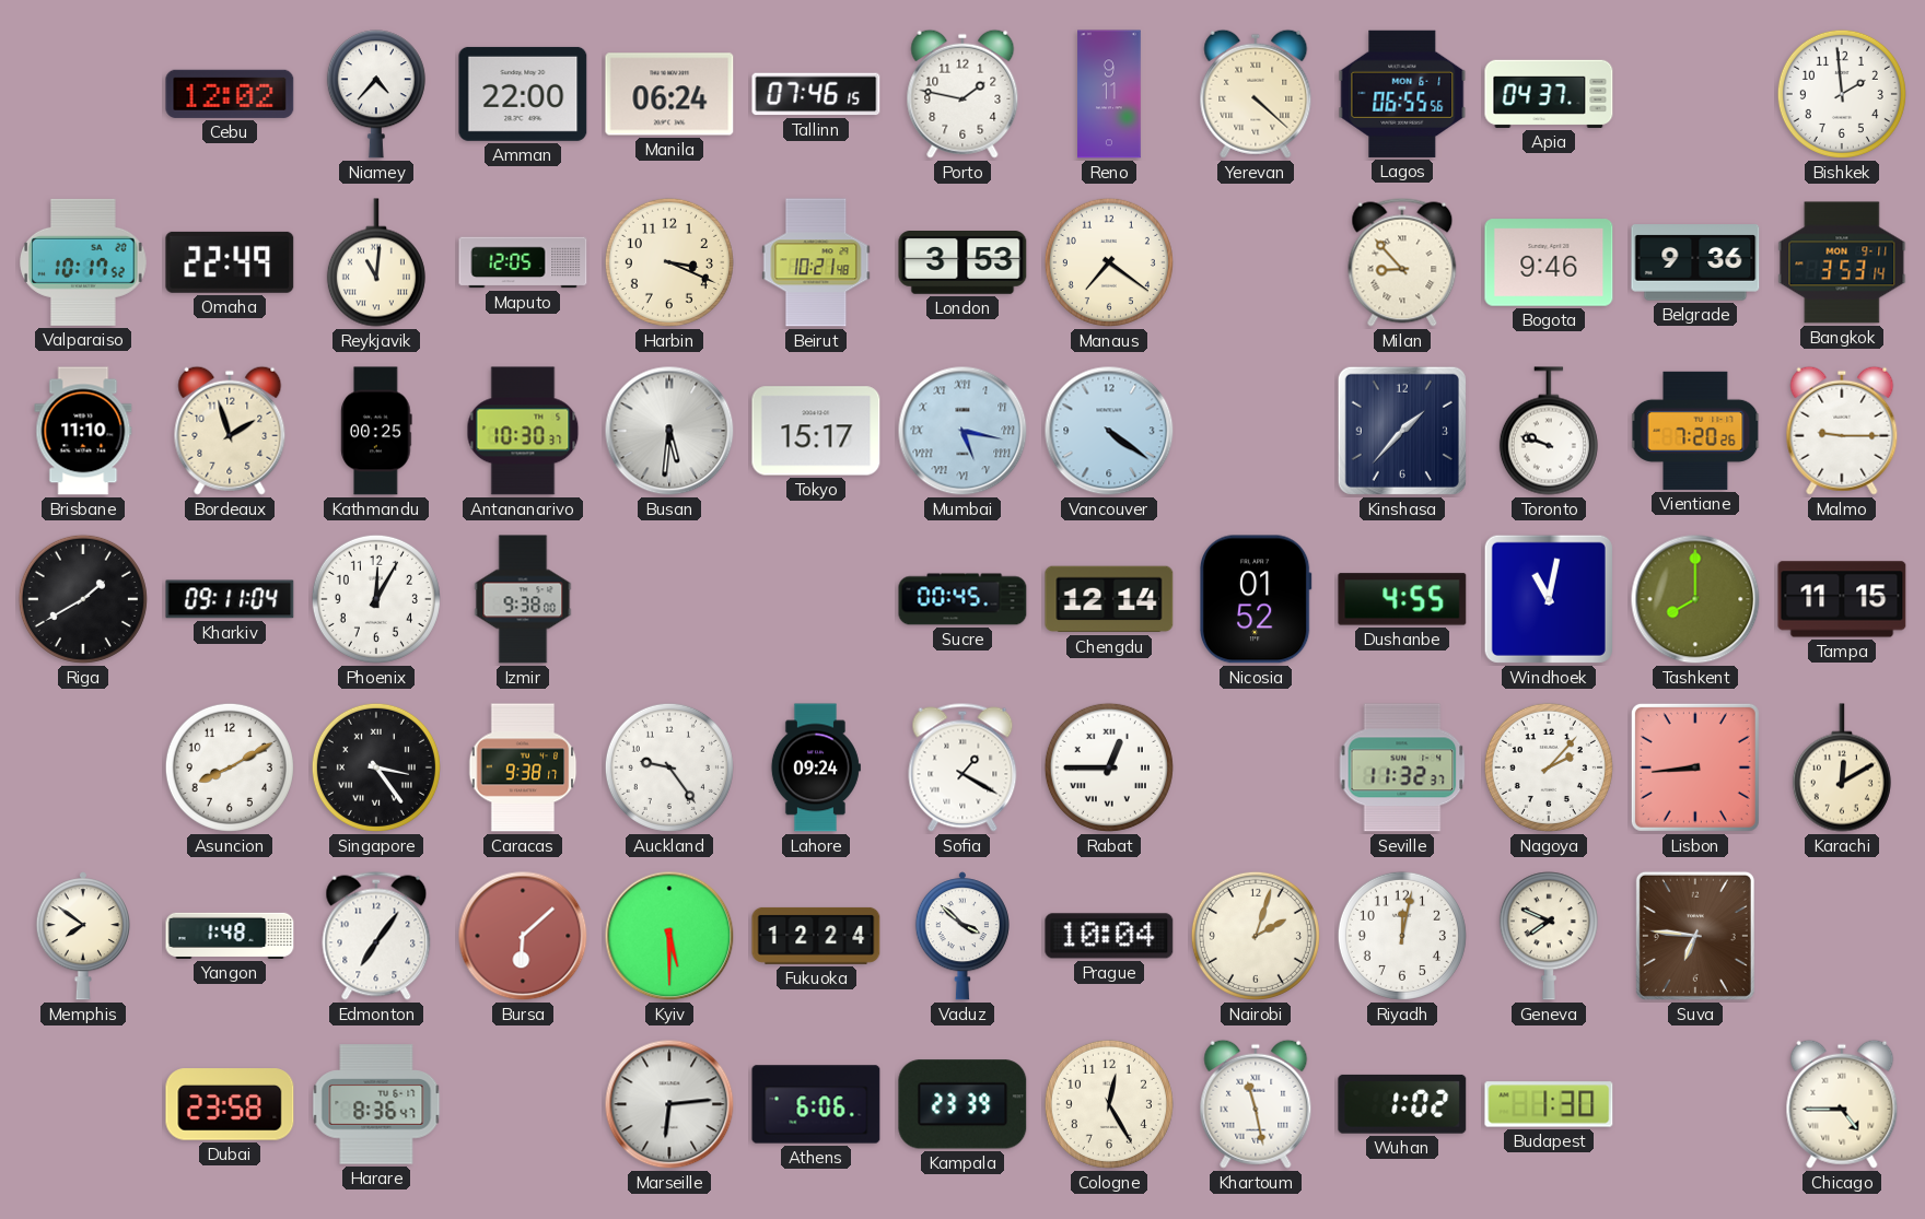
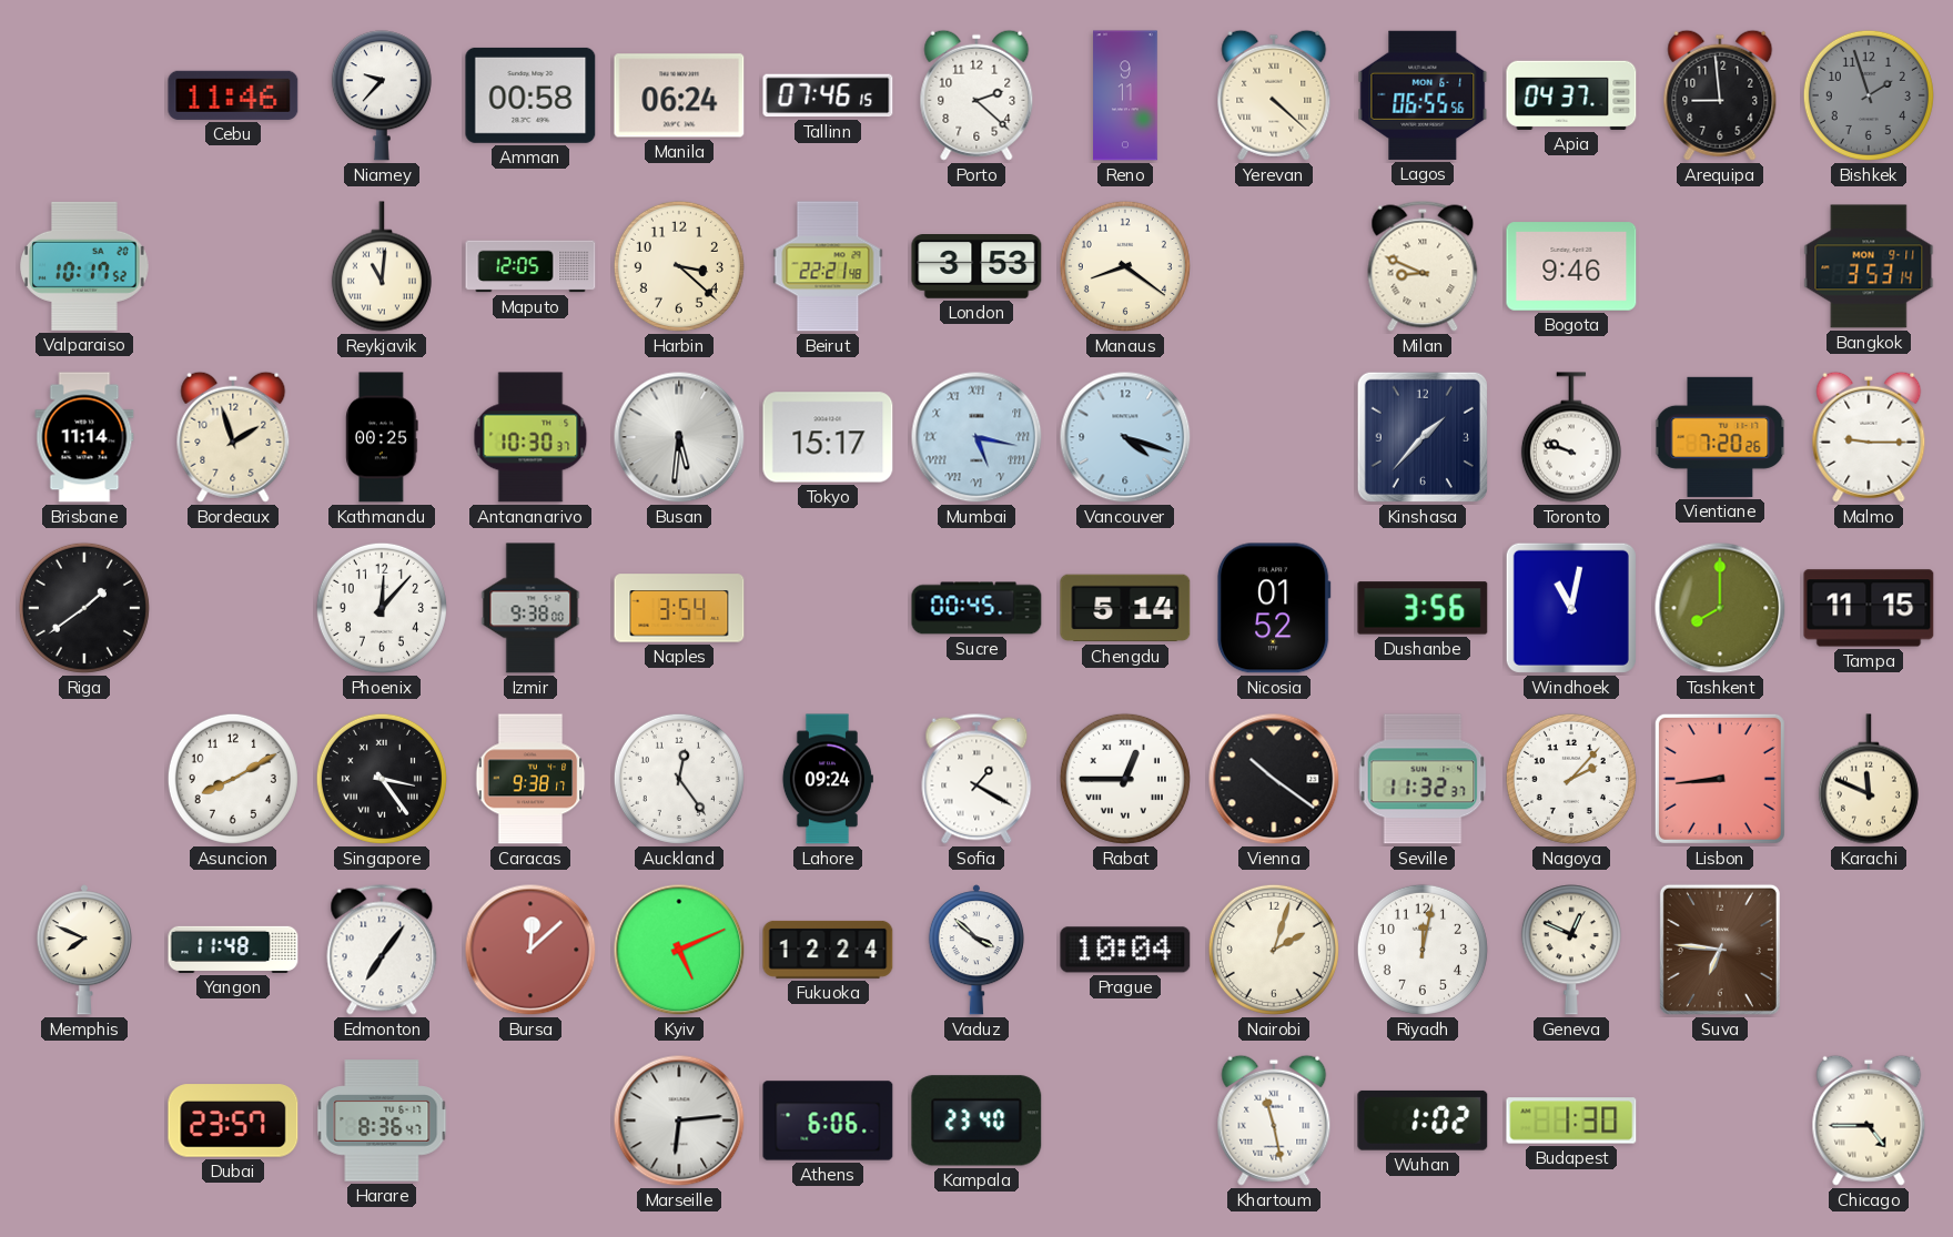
Cebu: 12:02 -> 11:46
Niamey: 4:37 -> 9:37
Amman: 22:00 -> 00:58
Porto: 1:47 -> 2:22
Arequipa: none -> 8:59
Bishkek: 1:59 -> 1:57
Bishkek dial: white -> grey
Omaha: 22:49 -> none
Harbin: 3:19 -> 3:22
Beirut: 10:21 -> 22:21
Manaus: 7:21 -> 8:21
Milan: 8:53 -> 8:49
Belgrade: 9:36 -> none
Brisbane: 11:10 -> 11:14
Vancouver: 4:21 -> 4:18
Riga: 1:40 -> 1:39
Kharkiv: 09:11 -> none
Phoenix: 12:05 -> 12:07
Naples: none -> 3:54
Chengdu: 12:14 -> 5:14
Dushanbe: 4:55 -> 3:56
Auckland: 9:24 -> 12:24
Vienna: none -> 10:21
Karachi: 12:10 -> 11:49
Memphis: 7:51 -> 7:49
Yangon: 1:48 -> 11:48
Bursa: 6:08 -> 12:08
Kyiv: 5:30 -> 5:11
Geneva: 7:49 -> 12:49
Dubai: 23:58 -> 23:57
Kampala: 23:39 -> 23:40
Cologne: 12:25 -> none
